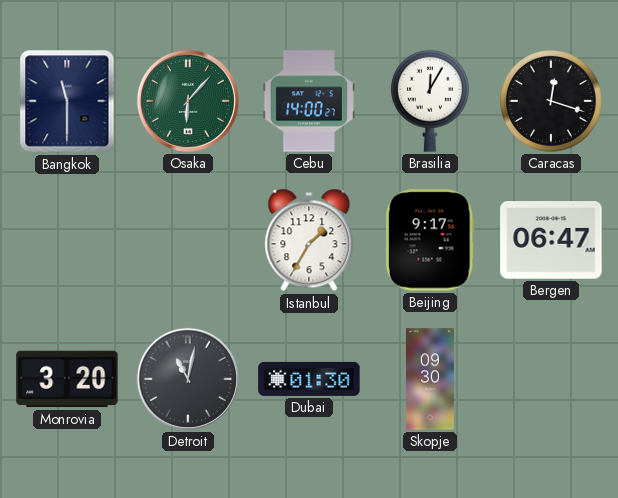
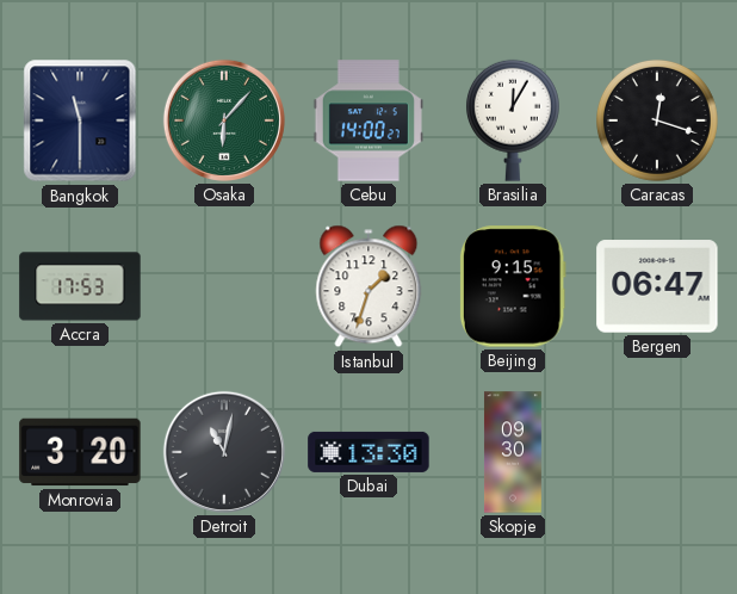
Accra: none -> 17:53
Istanbul: 1:35 -> 1:33
Beijing: 9:17 -> 9:15
Dubai: 01:30 -> 13:30
